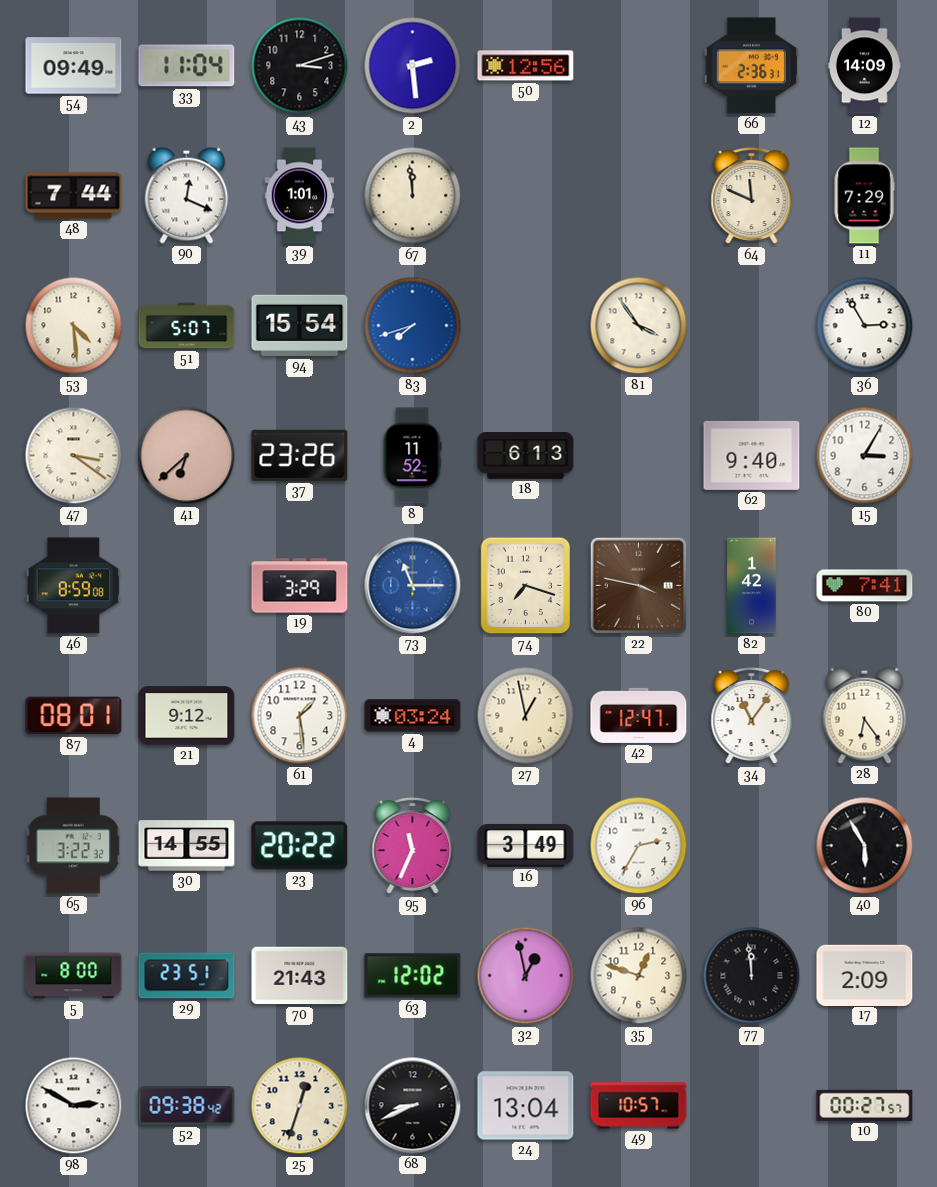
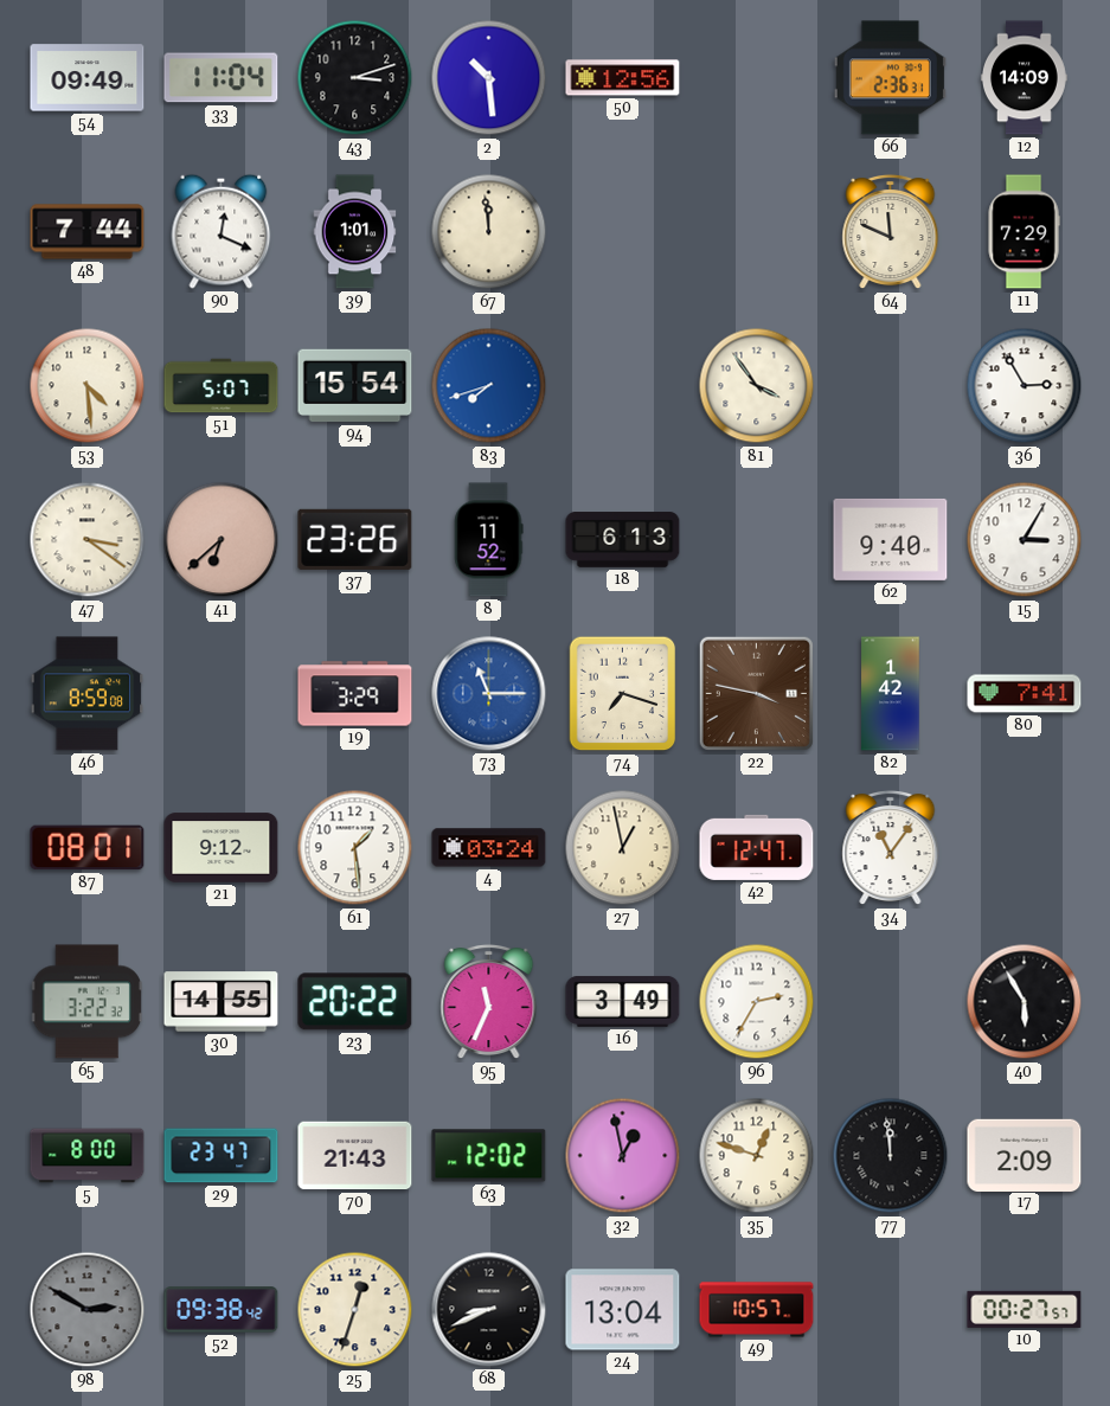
2: 2:29 -> 10:29
28: 6:24 -> none
29: 23:51 -> 23:47
98 dial: white -> grey
